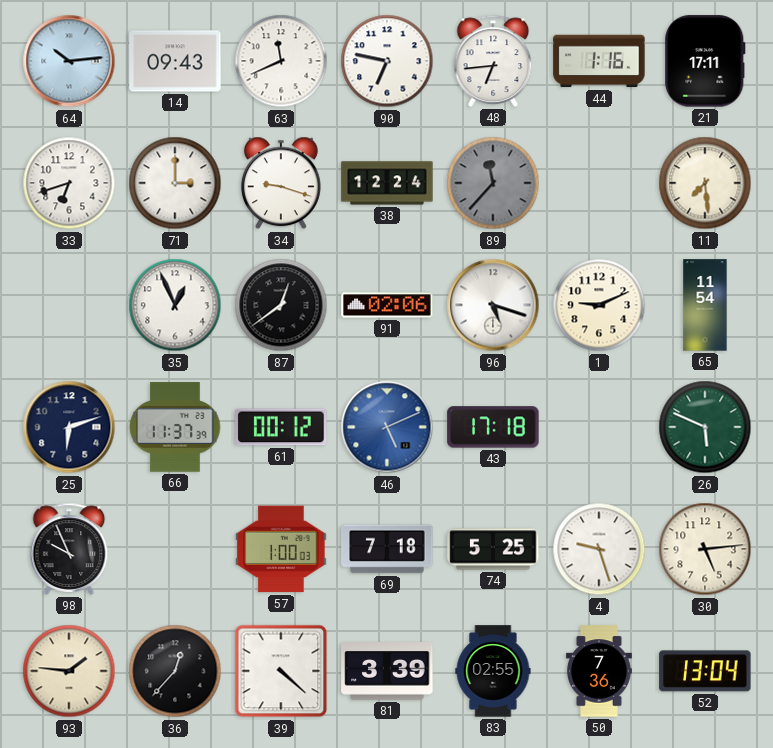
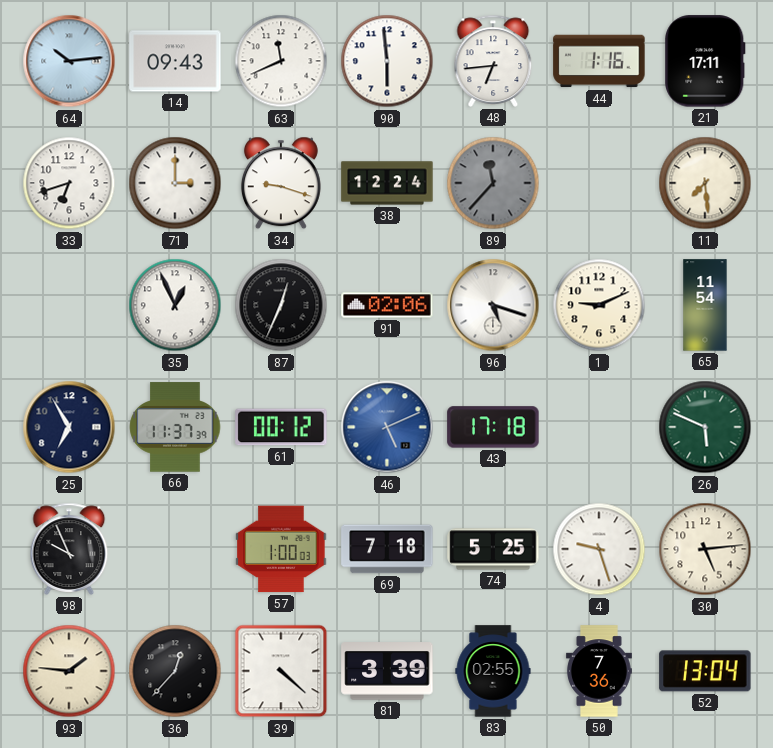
90: 6:47 -> 5:59
87: 12:39 -> 12:34
25: 6:12 -> 6:55
